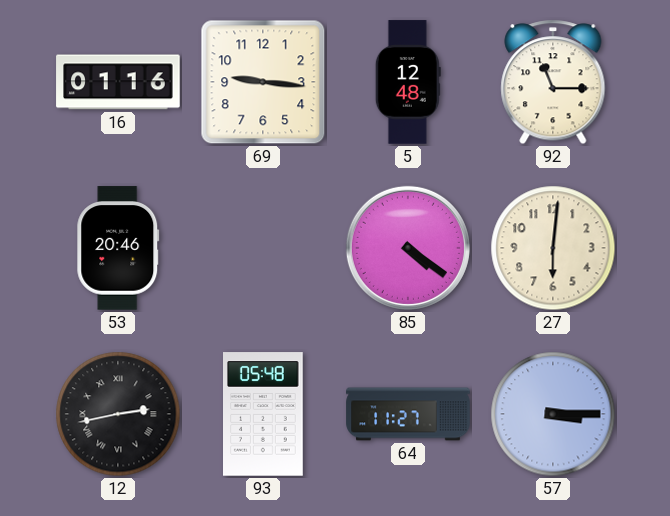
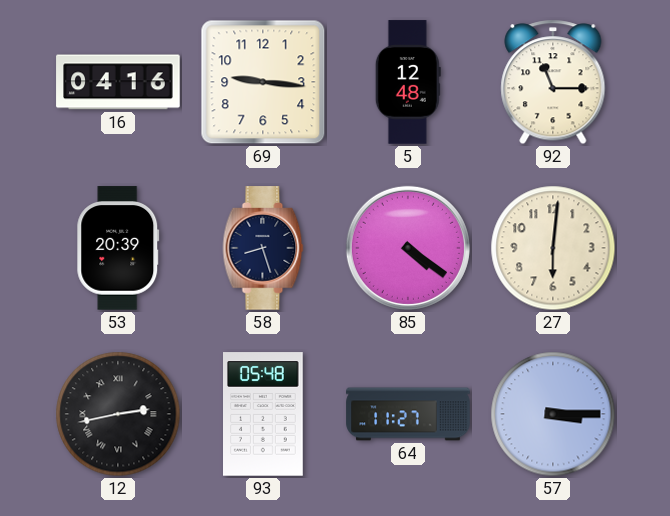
16: 01:16 -> 04:16
53: 20:46 -> 20:39
58: none -> 8:27
